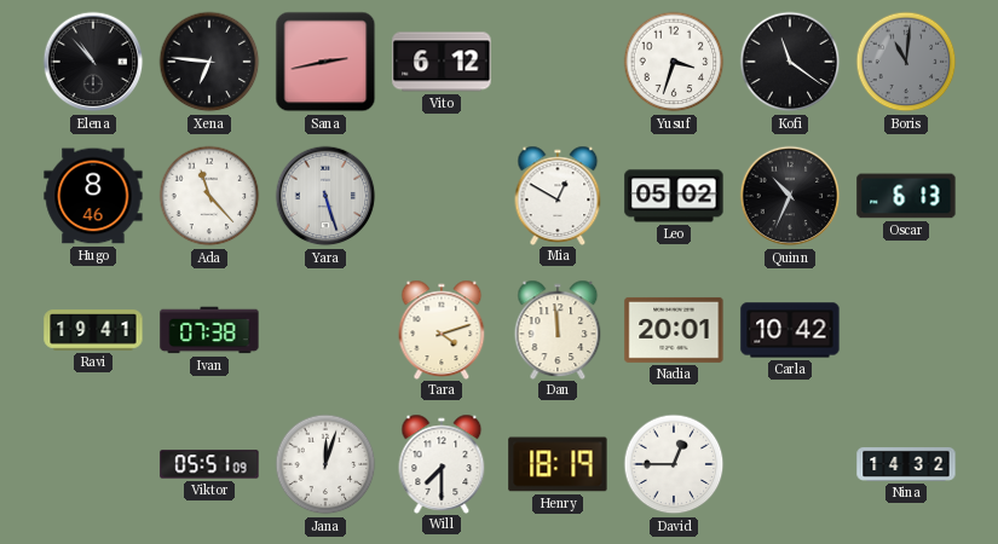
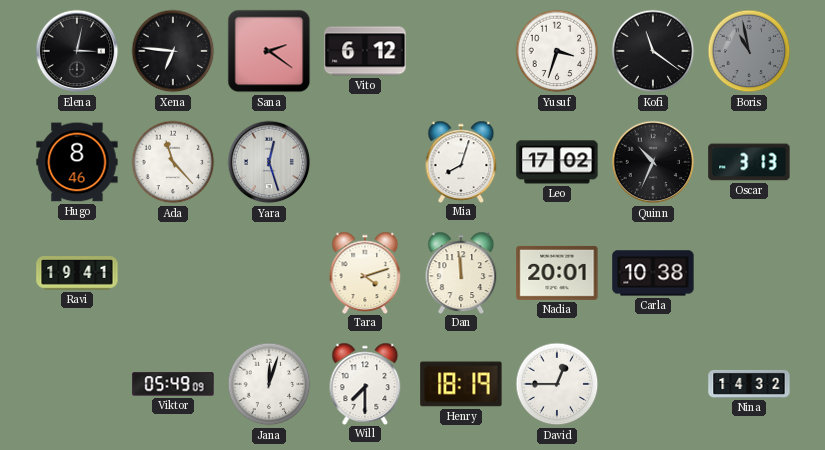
Elena: 10:53 -> 3:02
Sana: 2:43 -> 2:21
Boris: 11:01 -> 10:58
Yara: 5:27 -> 12:27
Mia: 12:50 -> 8:03
Leo: 05:02 -> 17:02
Oscar: 6:13 -> 3:13
Ivan: 07:38 -> none
Carla: 10:42 -> 10:38
Viktor: 05:51 -> 05:49
